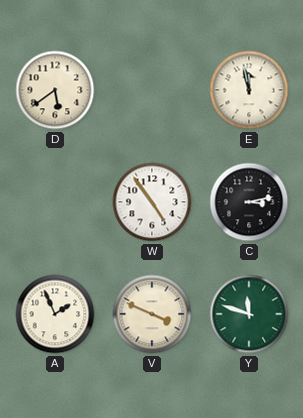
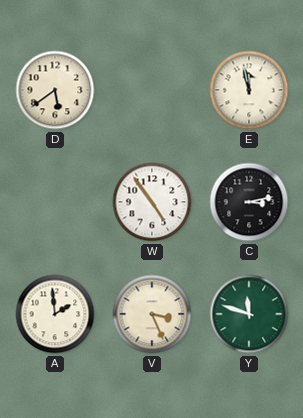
A: 1:56 -> 1:59
V: 3:49 -> 3:26
